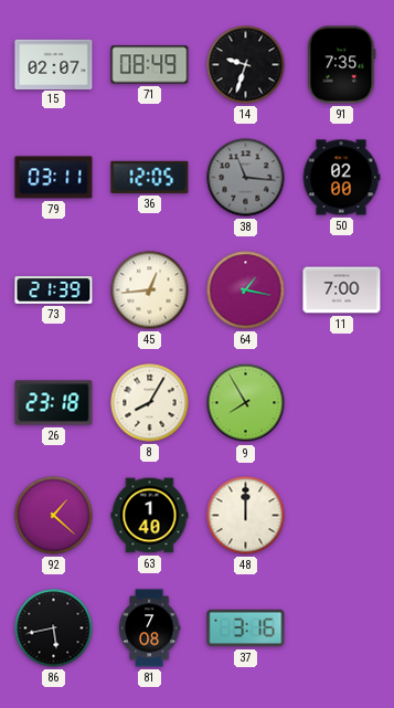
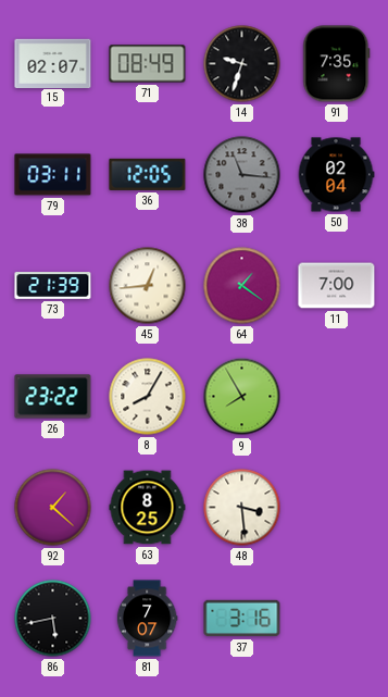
50: 02:00 -> 02:04
64: 1:17 -> 1:21
26: 23:18 -> 23:22
63: 1:40 -> 8:25
48: 12:00 -> 3:29
81: 7:08 -> 7:07
